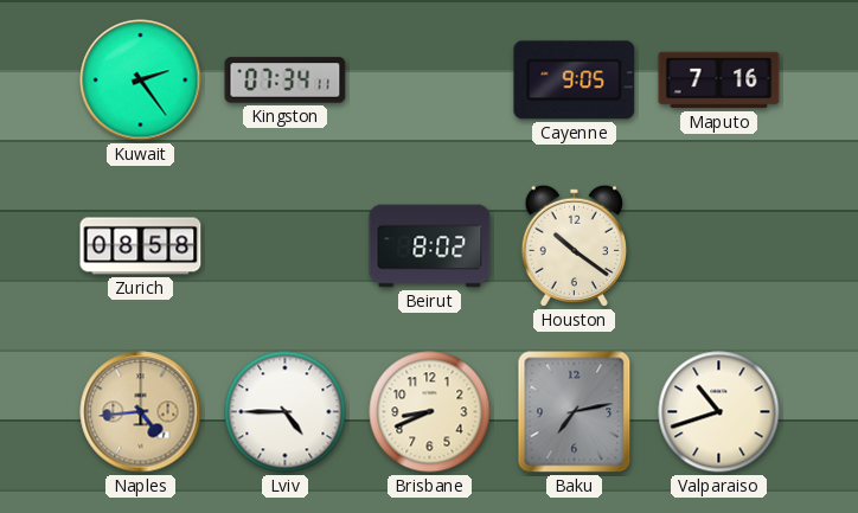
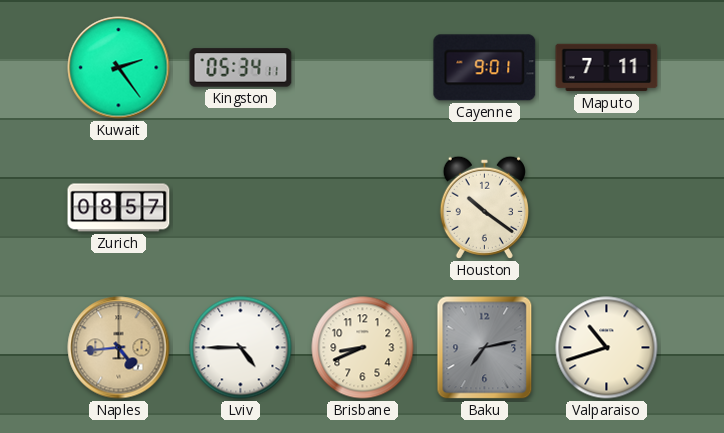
Kingston: 07:34 -> 05:34
Cayenne: 9:05 -> 9:01
Maputo: 7:16 -> 7:11
Zurich: 08:58 -> 08:57
Beirut: 8:02 -> none
